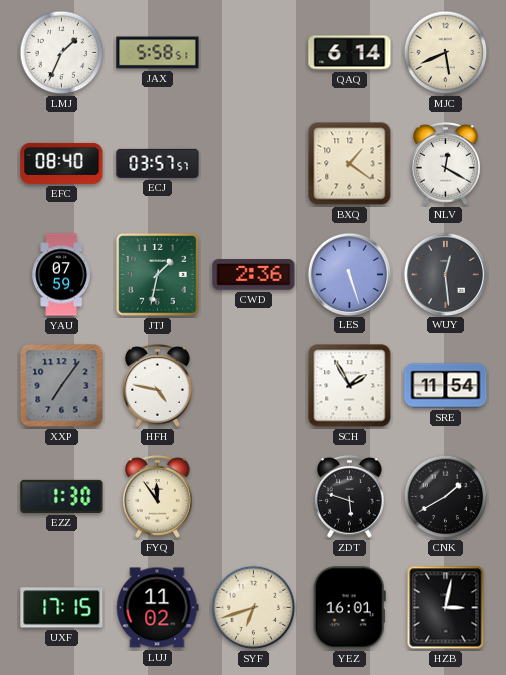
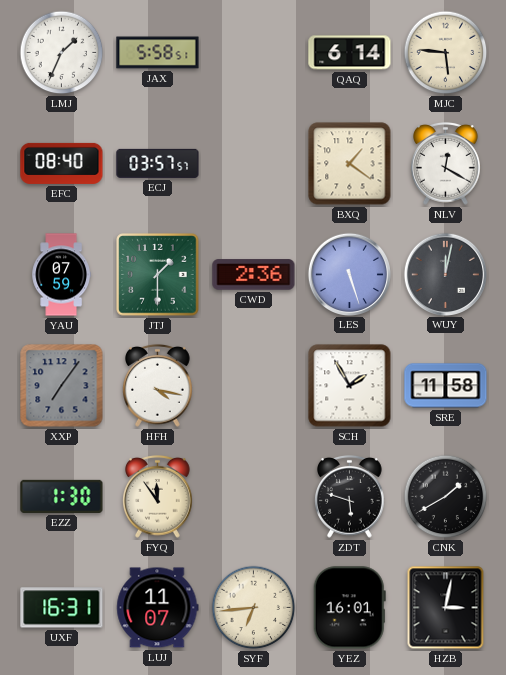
MJC: 5:41 -> 5:46
JTJ: 1:32 -> 1:30
WUY: 12:29 -> 12:02
HFH: 4:47 -> 4:17
SRE: 11:54 -> 11:58
UXF: 17:15 -> 16:31
LUJ: 11:02 -> 11:07
SYF: 6:42 -> 6:44
